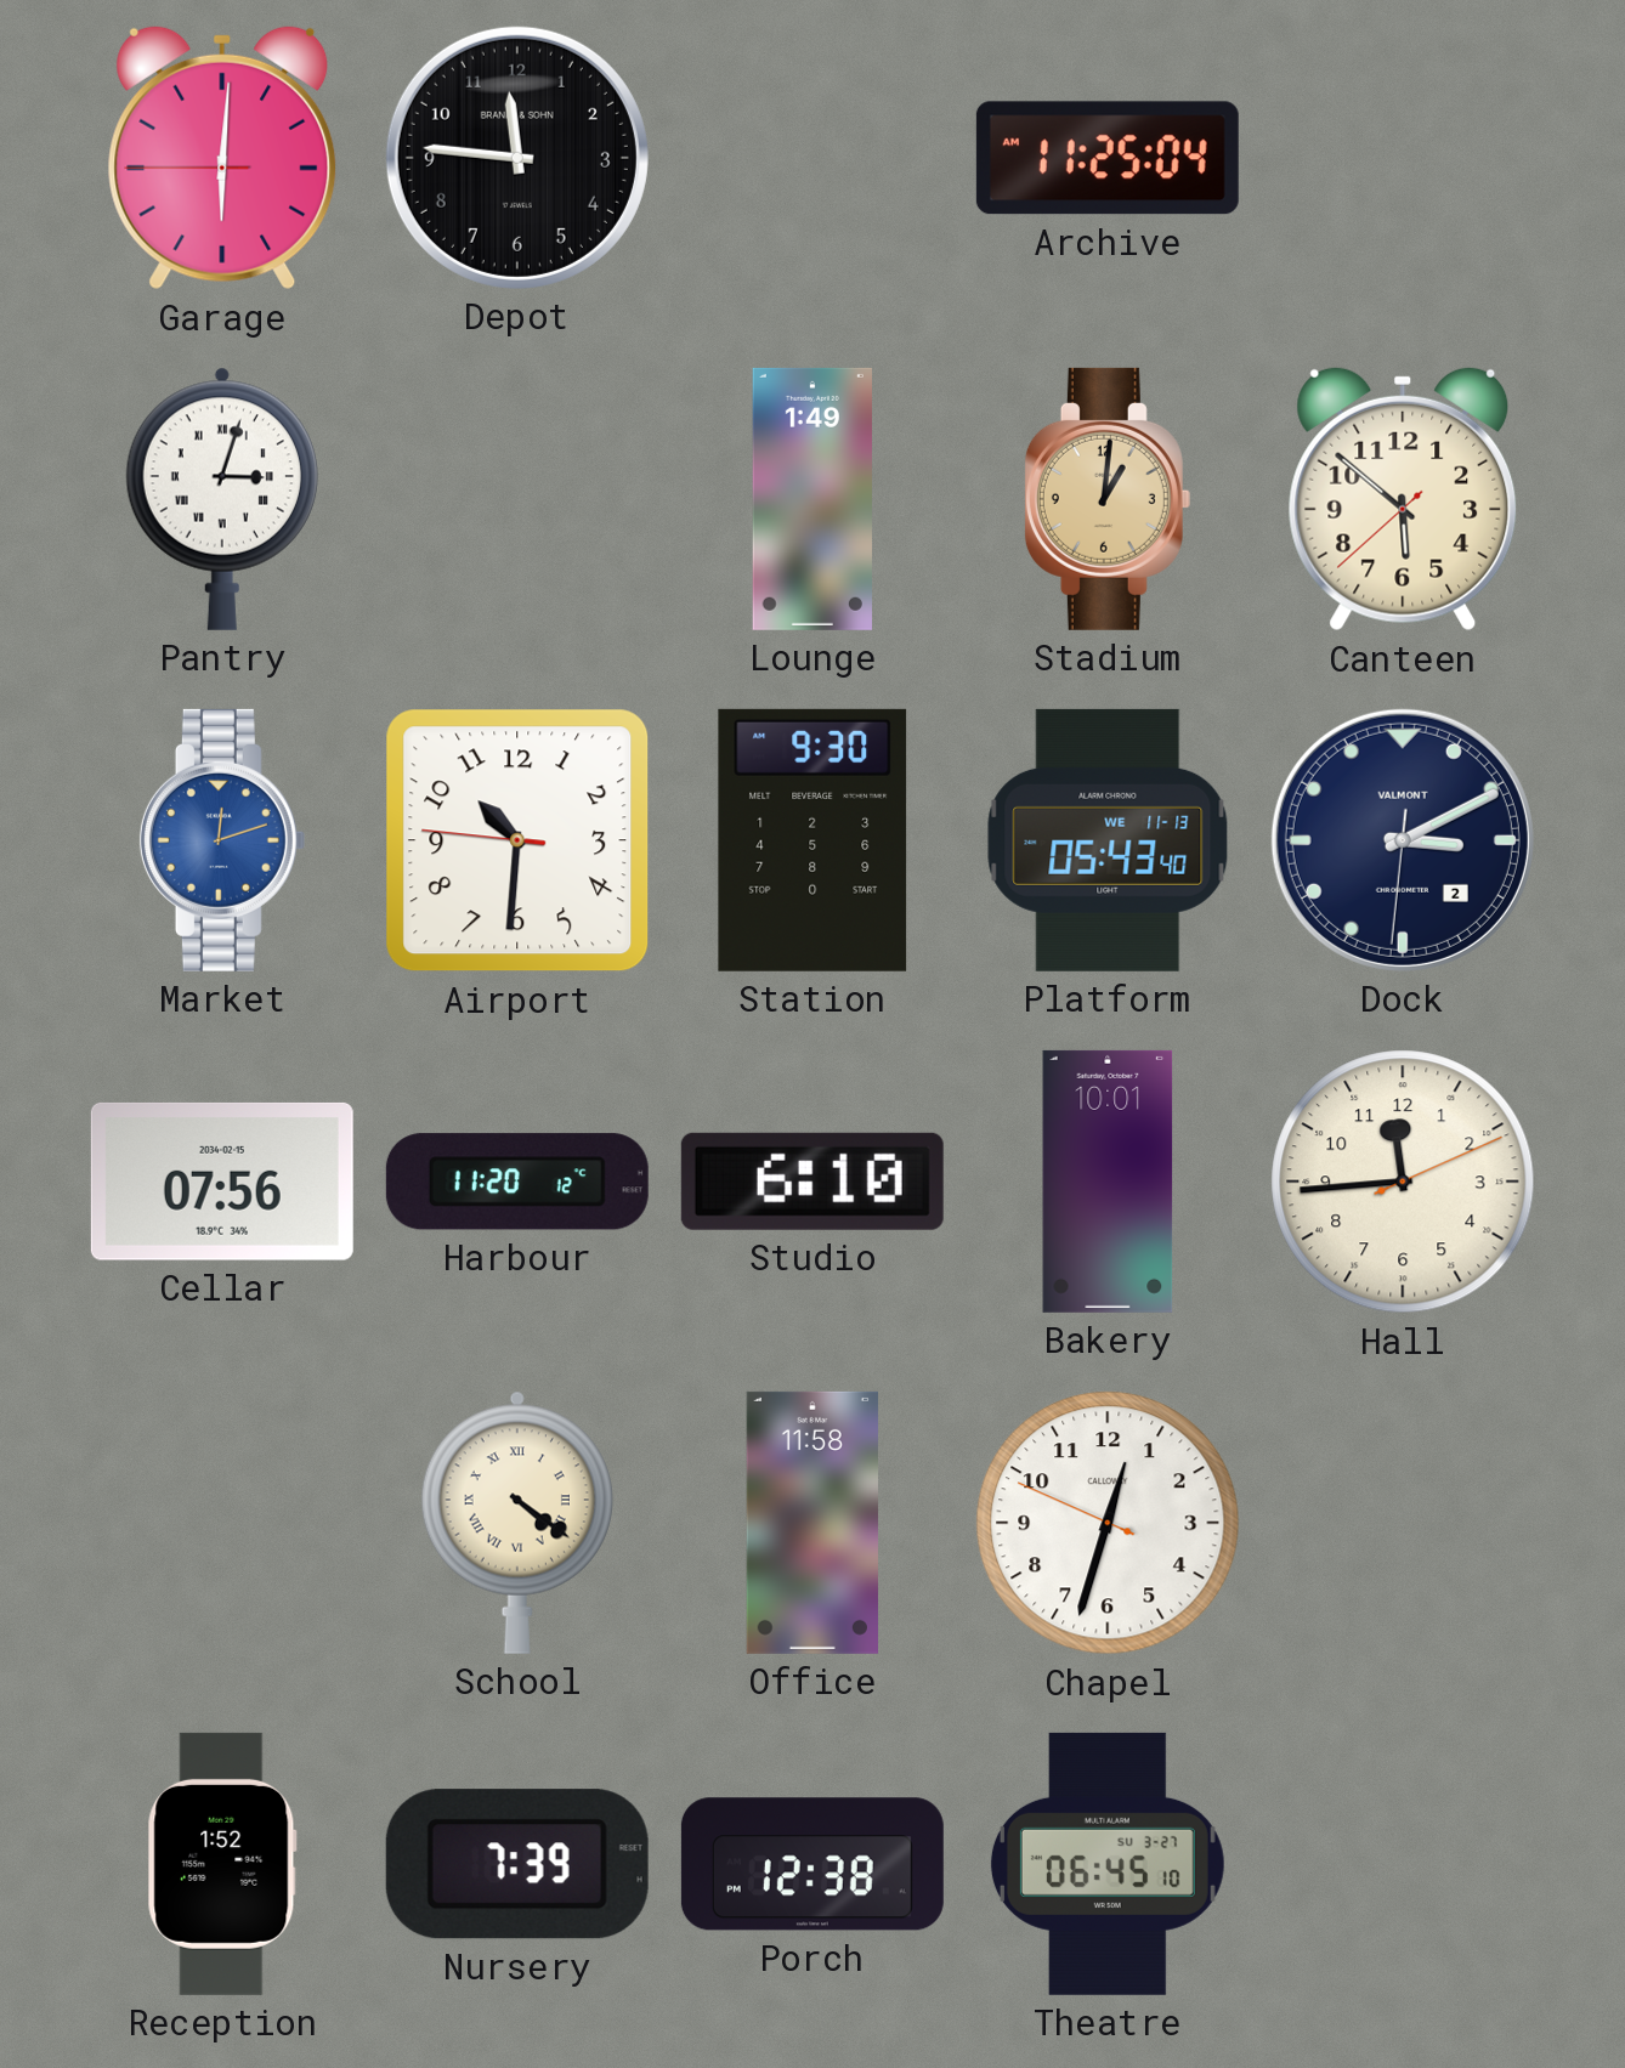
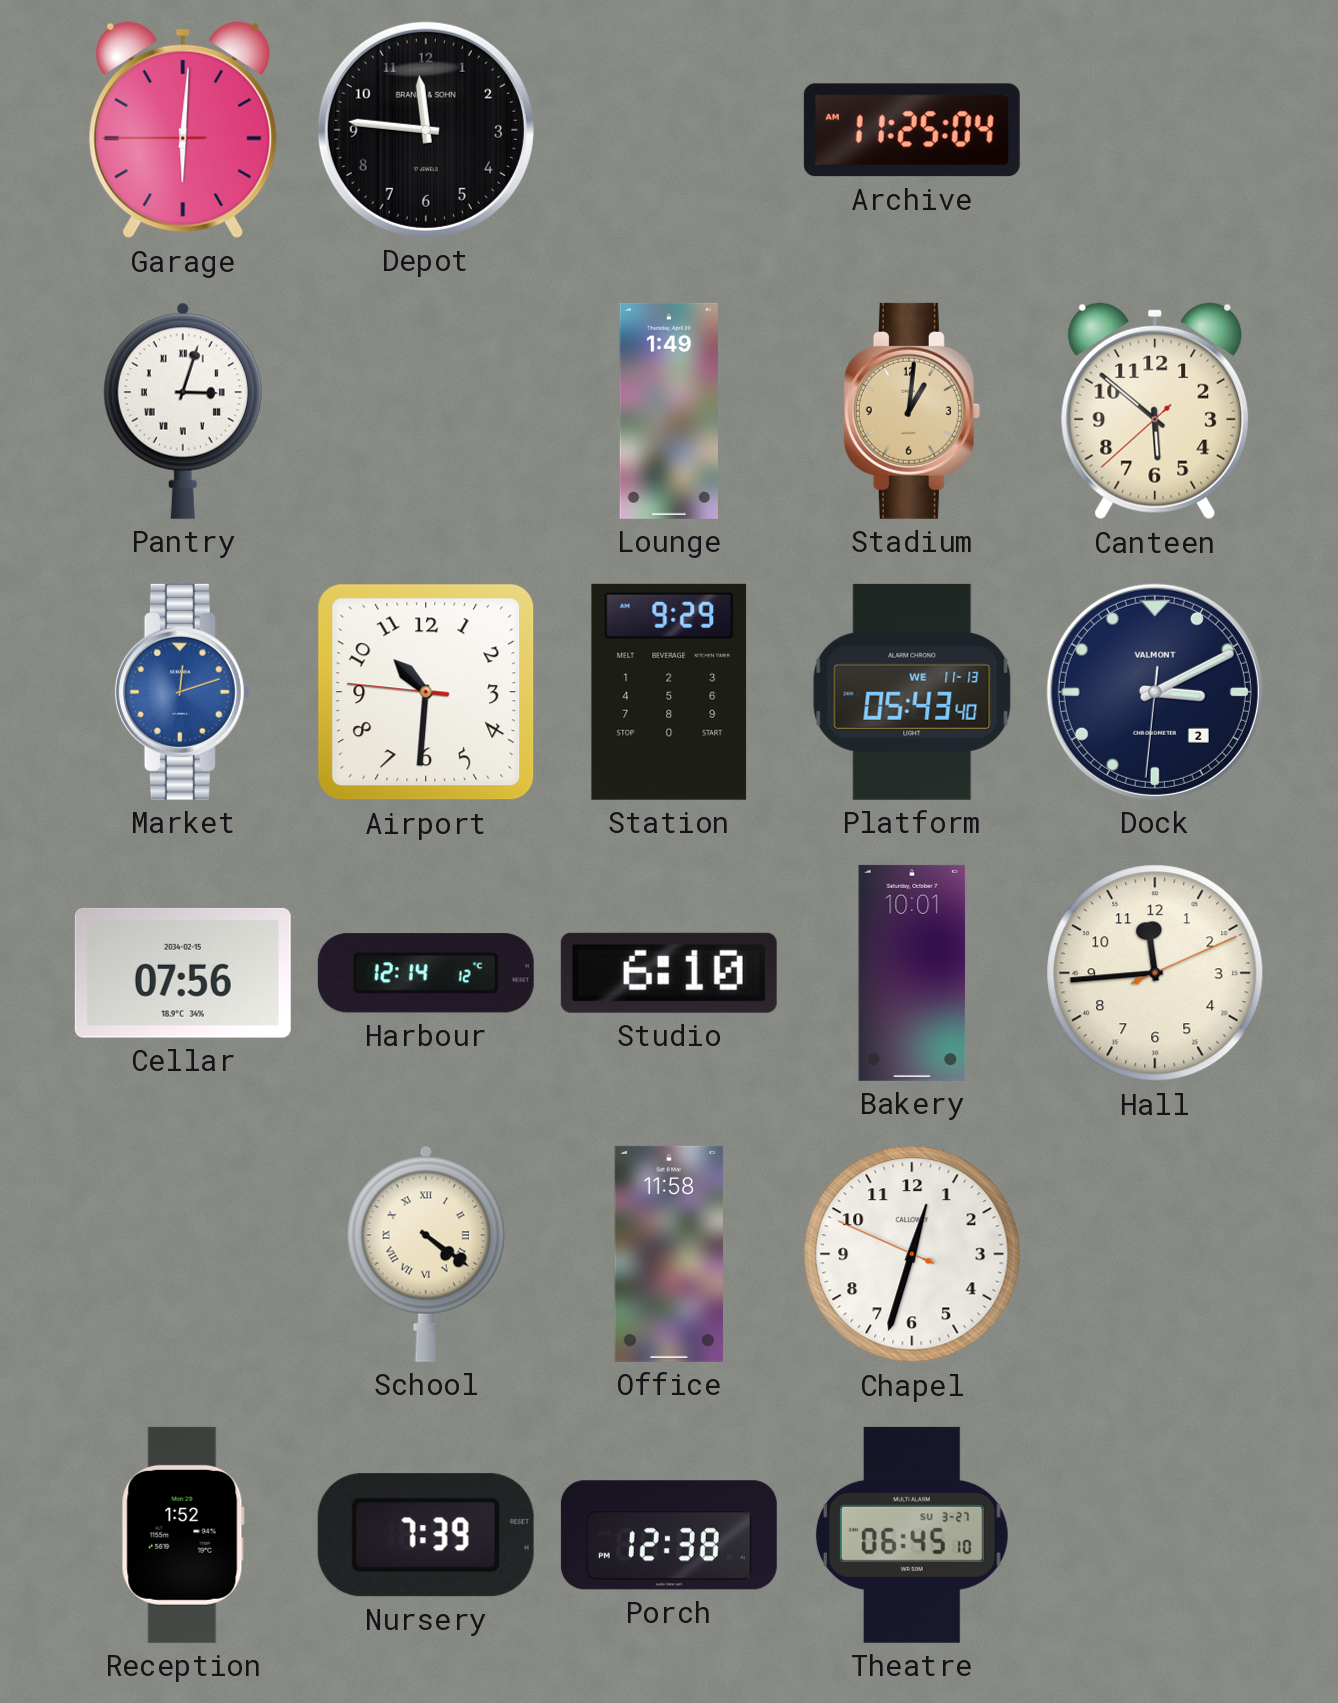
Station: 9:30 -> 9:29
Harbour: 11:20 -> 12:14
